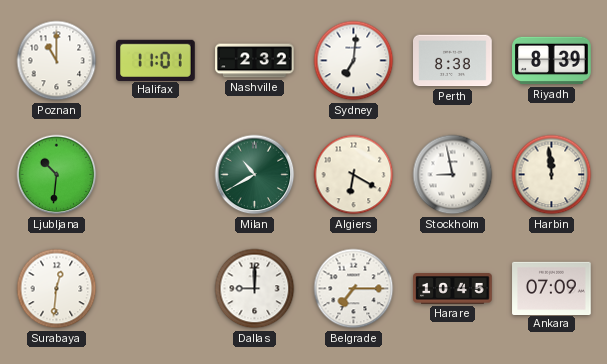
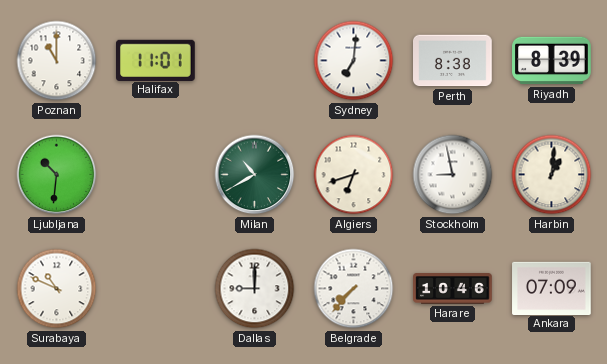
Nashville: 2:32 -> none
Algiers: 6:20 -> 6:42
Harbin: 11:59 -> 1:01
Surabaya: 12:31 -> 10:49
Belgrade: 7:15 -> 7:37
Harare: 10:45 -> 10:46
